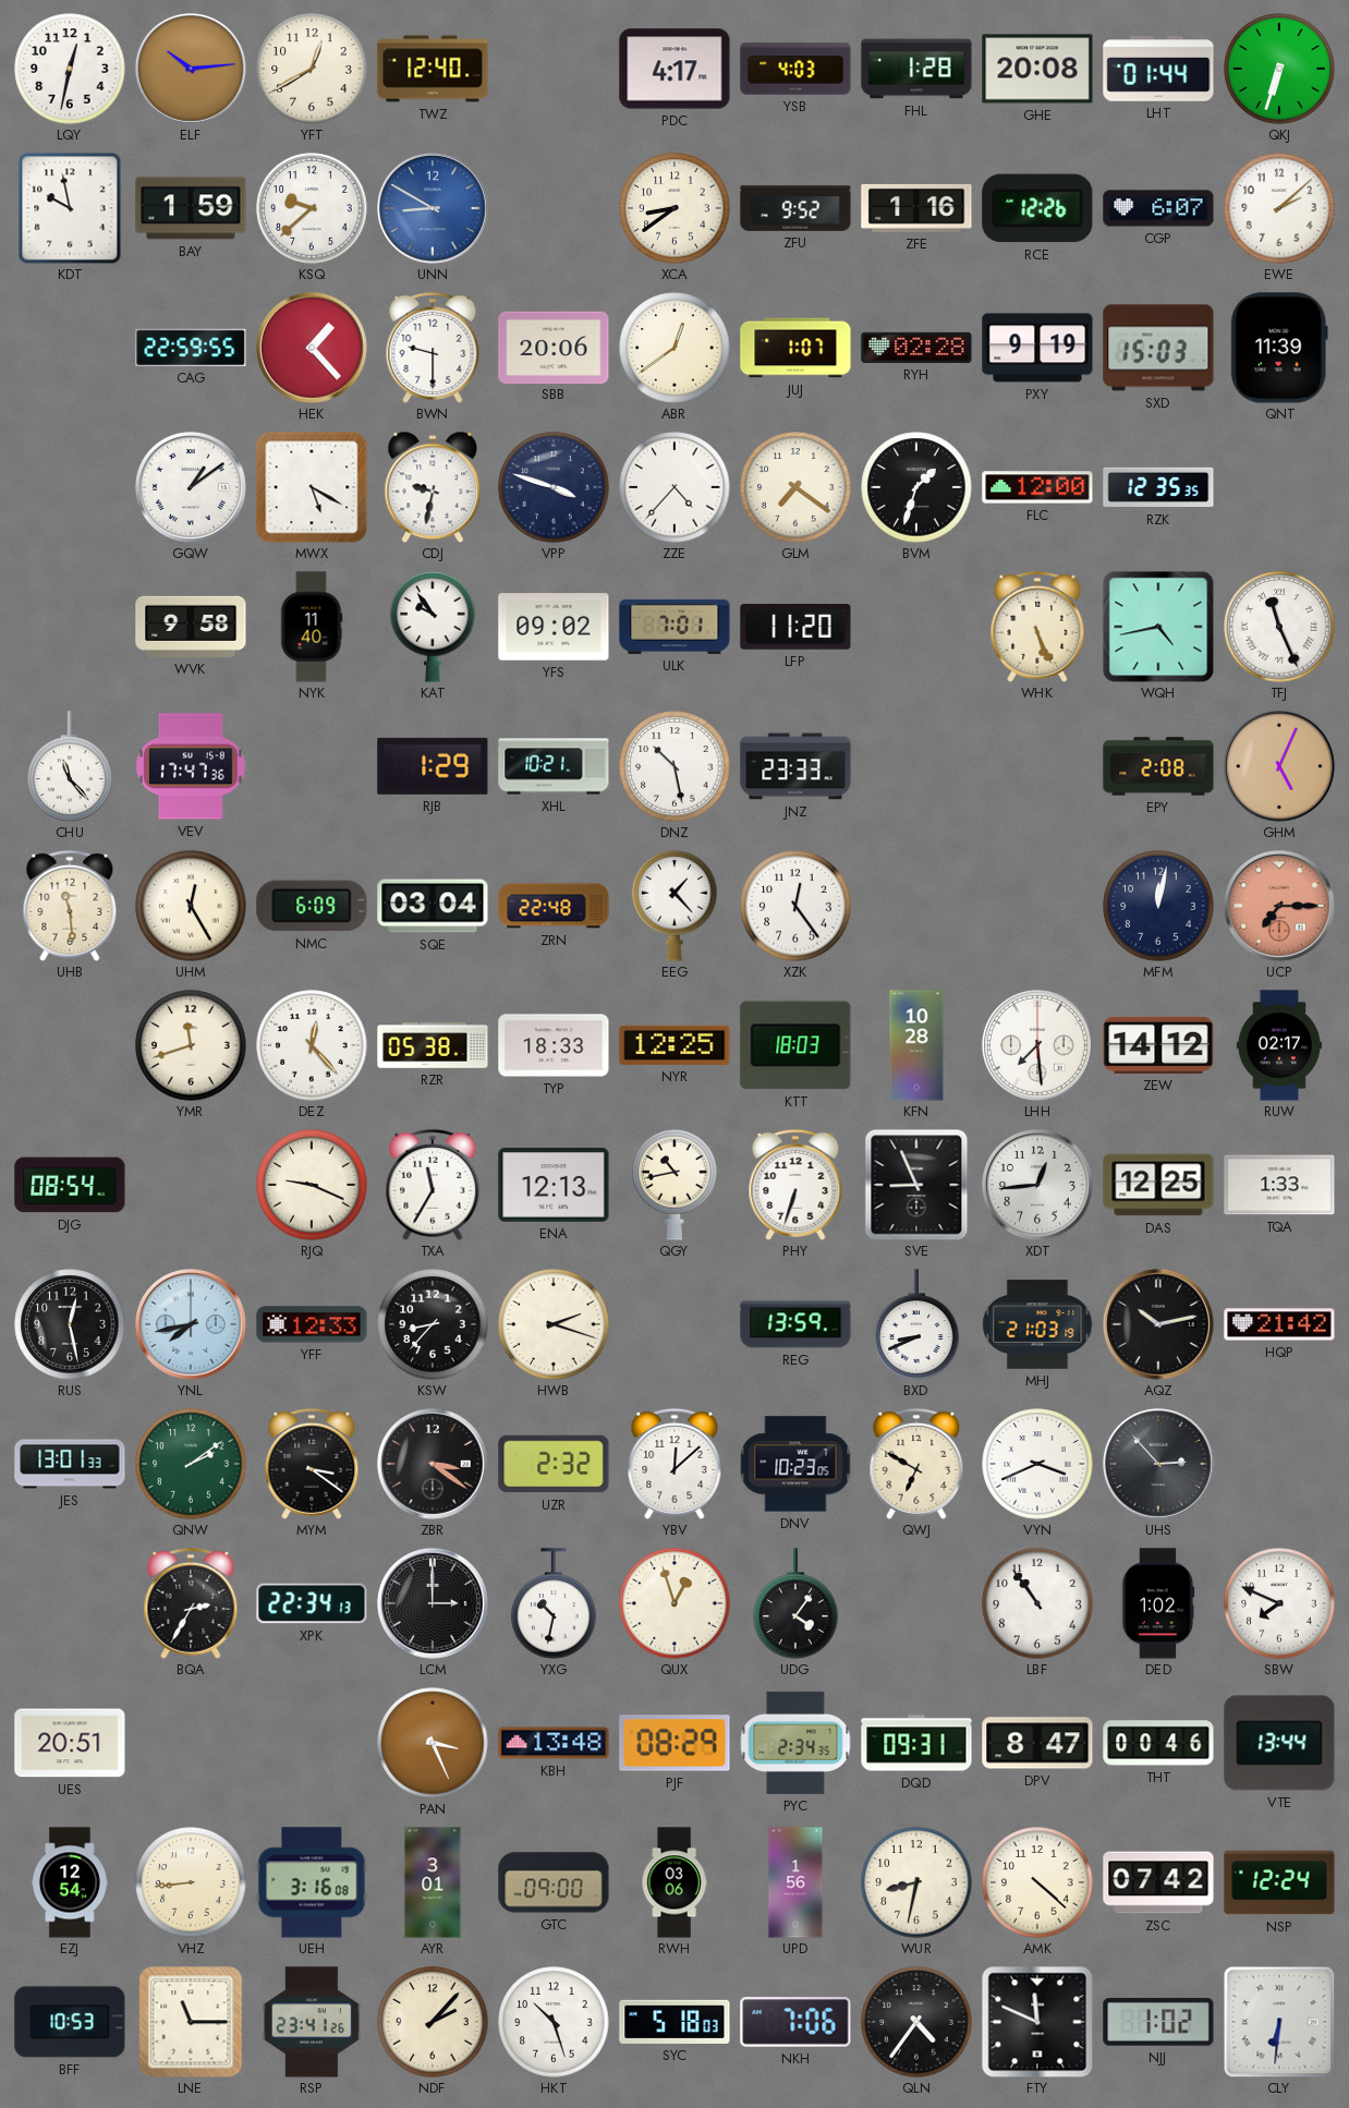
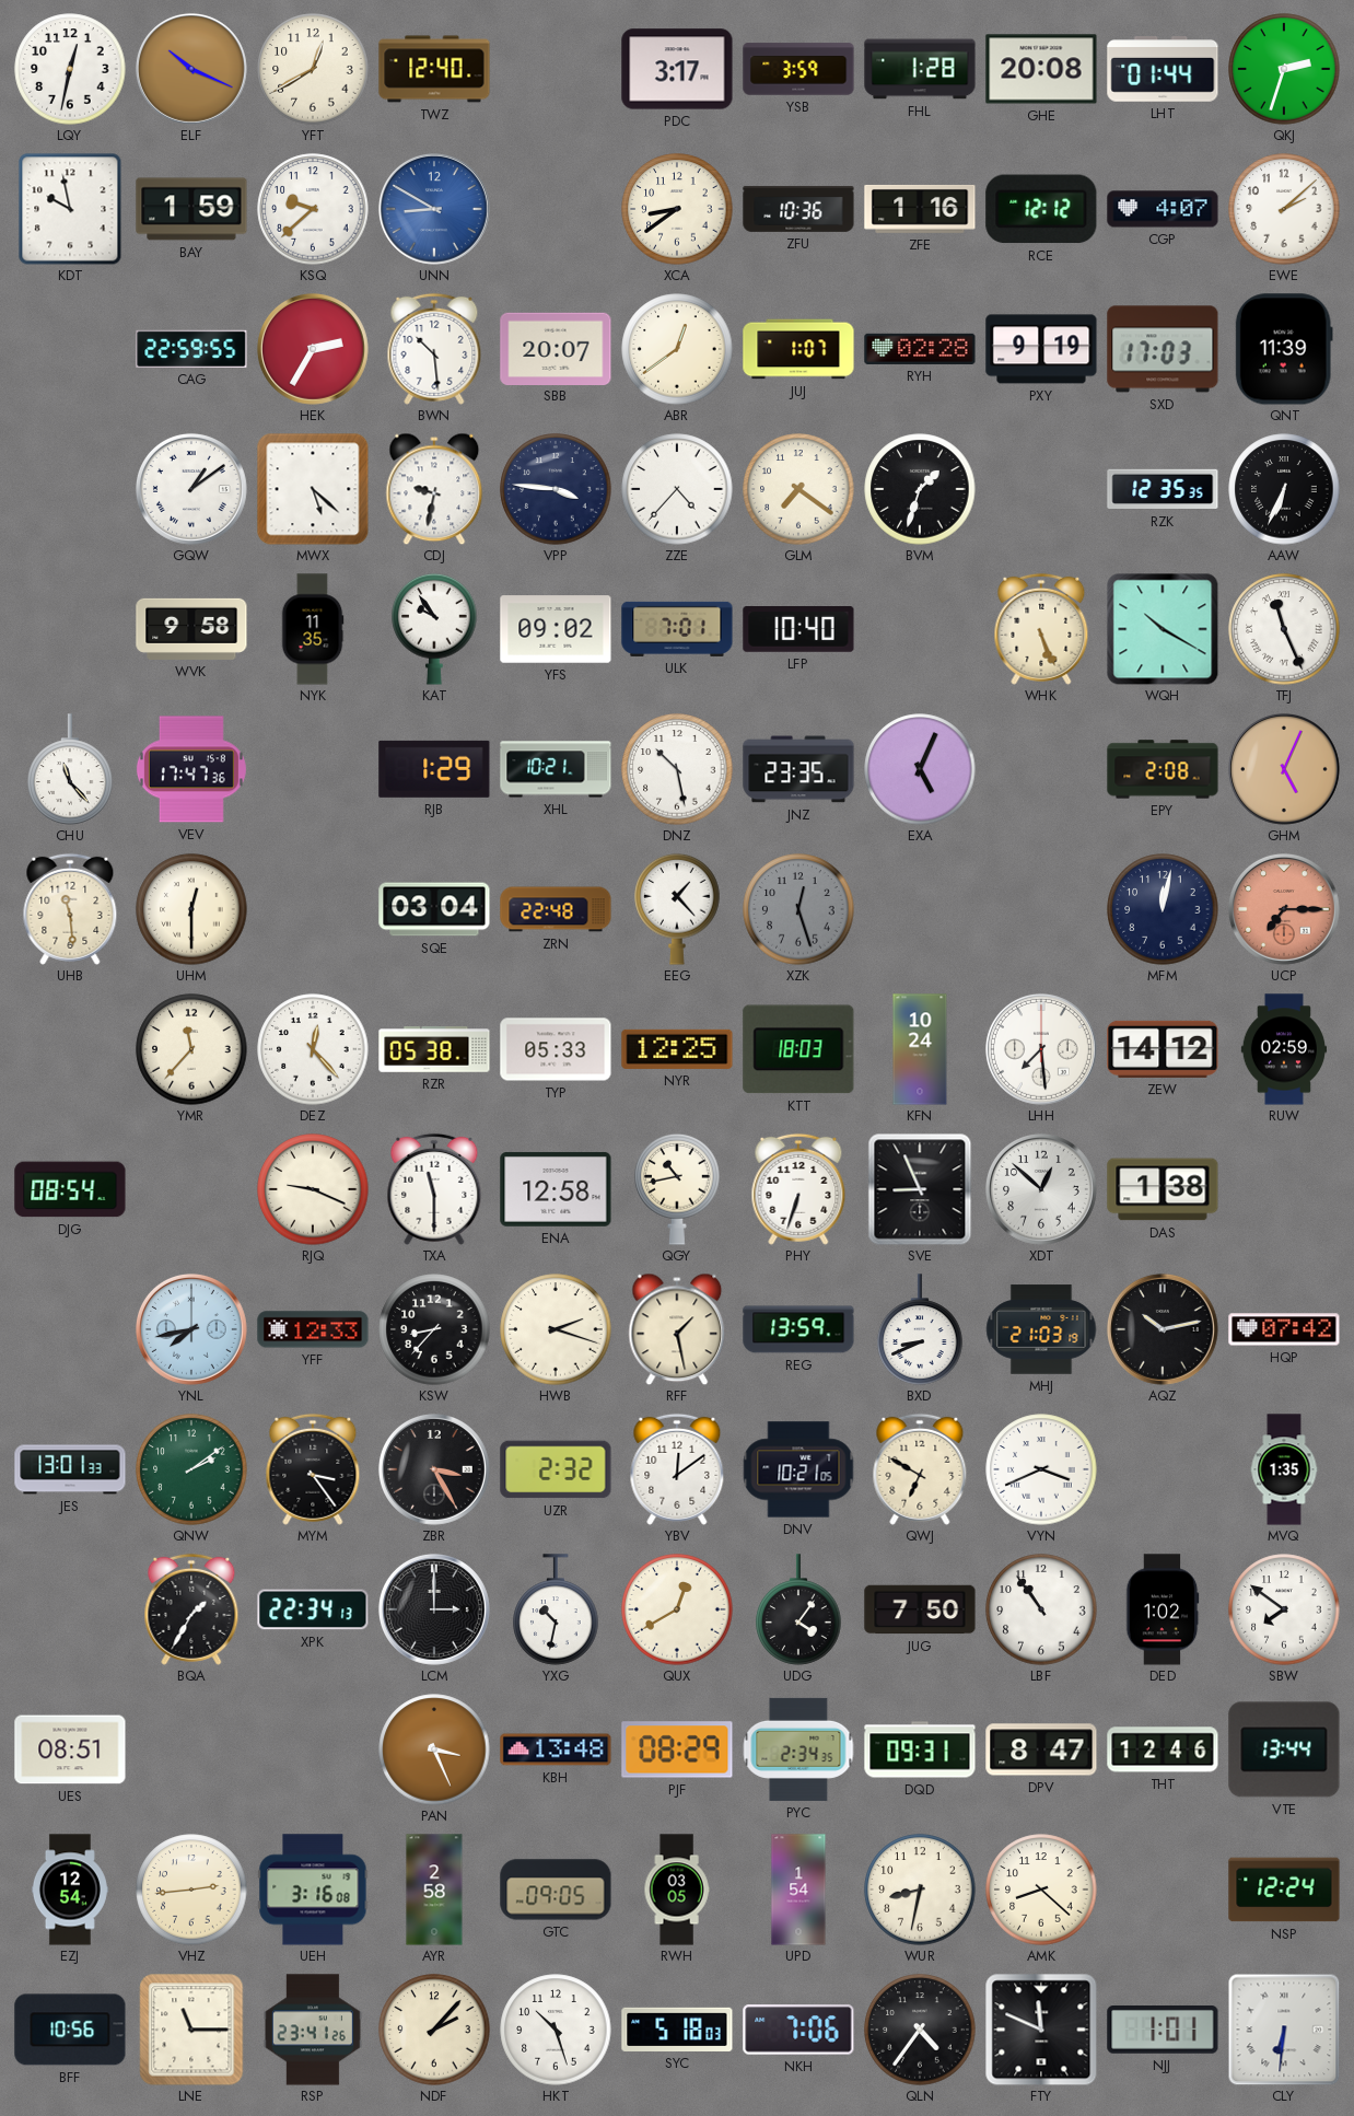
ELF: 10:14 -> 10:19
PDC: 4:17 -> 3:17
YSB: 4:03 -> 3:59
QKJ: 6:33 -> 2:33
ZFU: 9:52 -> 10:36
RCE: 12:26 -> 12:12
CGP: 6:07 -> 4:07
HEK: 1:23 -> 2:35
BWN: 9:30 -> 10:29
SBB: 20:06 -> 20:07
SXD: 15:03 -> 17:03
MWX: 5:20 -> 5:22
VPP: 3:48 -> 3:46
FLC: 12:00 -> none
AAW: none -> 6:34
NYK: 11:40 -> 11:35
LFP: 11:20 -> 10:40
WQH: 4:43 -> 10:20
JNZ: 23:33 -> 23:35
EXA: none -> 5:04
UHM: 12:25 -> 12:30
NMC: 6:09 -> none
XZK: 12:24 -> 12:27
XZK dial: white -> grey
YMR: 11:42 -> 11:37
TYP: 18:33 -> 05:33
KFN: 10:28 -> 10:24
RUW: 02:17 -> 02:59
TXA: 11:35 -> 11:30
ENA: 12:13 -> 12:58
XDT: 12:44 -> 12:52
DAS: 12:25 -> 1:38
TQA: 1:33 -> none
RUS: 12:28 -> none
RFF: none -> 1:28
HQP: 21:42 -> 07:42
MYM: 3:21 -> 3:24
ZBR: 3:21 -> 3:25
YBV: 12:08 -> 12:09
DNV: 10:23 -> 10:21
UHS: 2:53 -> none
MVQ: none -> 1:35
BQA: 2:35 -> 1:35
QUX: 12:57 -> 12:40
JUG: none -> 7:50
SBW: 7:49 -> 7:51
UES: 20:51 -> 08:51
THT: 00:46 -> 12:46
VHZ: 8:44 -> 2:44
AYR: 3:01 -> 2:58
GTC: 09:00 -> 09:05
RWH: 03:06 -> 03:05
UPD: 1:56 -> 1:54
AMK: 4:22 -> 8:22
ZSC: 07:42 -> none
BFF: 10:53 -> 10:56
NJJ: 1:02 -> 1:01
